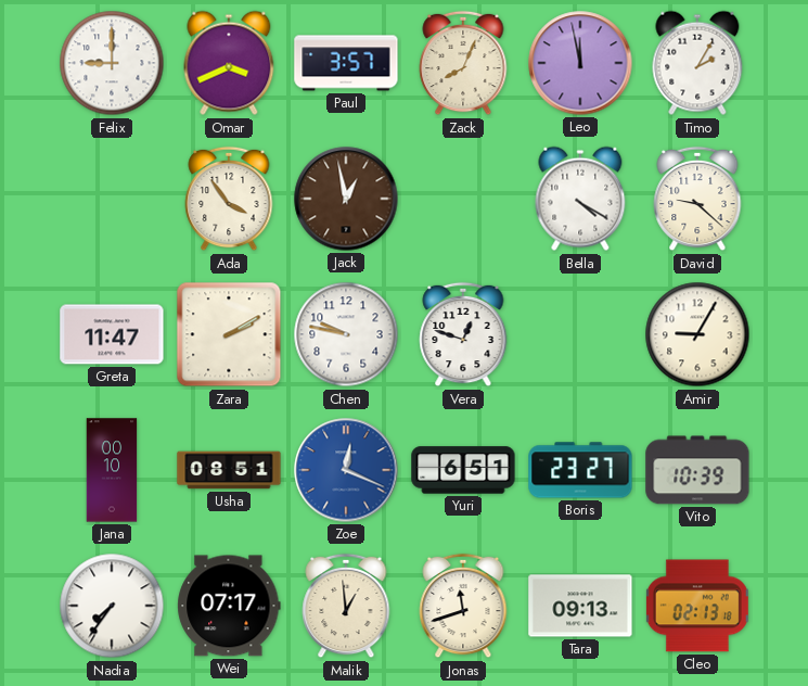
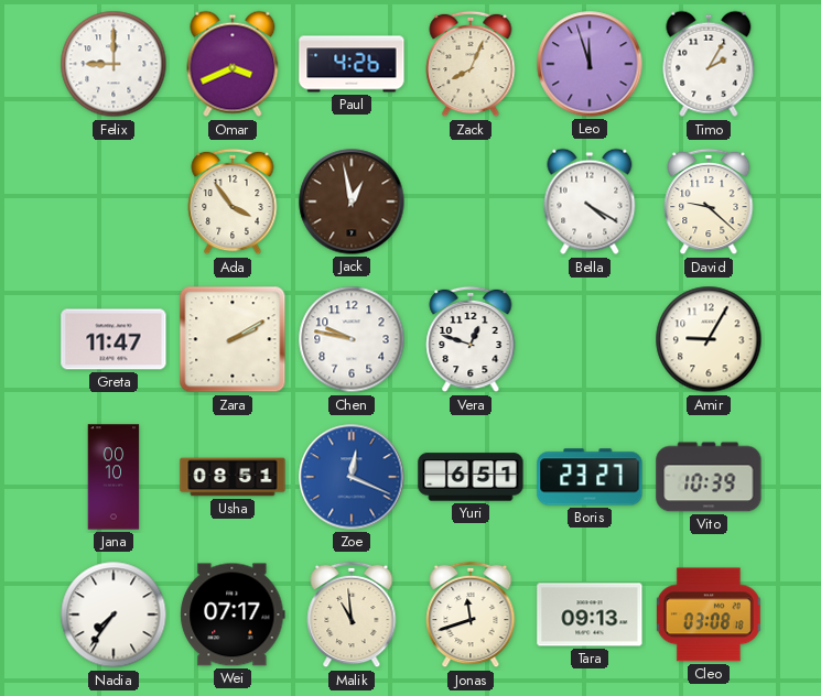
Paul: 3:57 -> 4:26
Leo: 11:58 -> 11:57
Malik: 12:59 -> 10:59
Cleo: 02:13 -> 03:08
